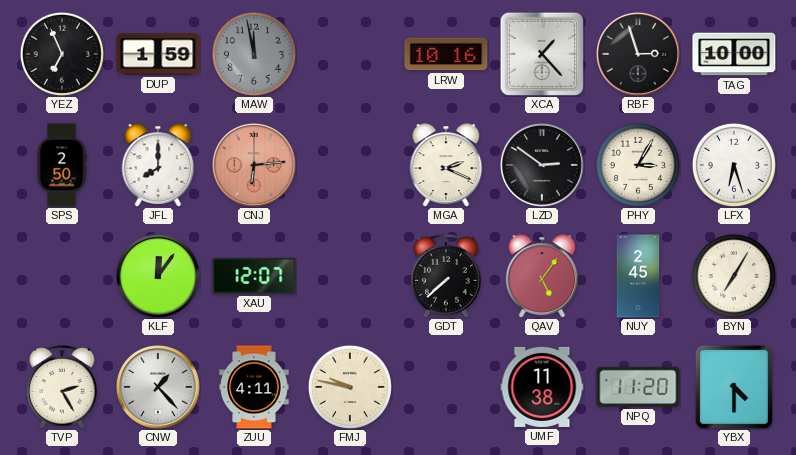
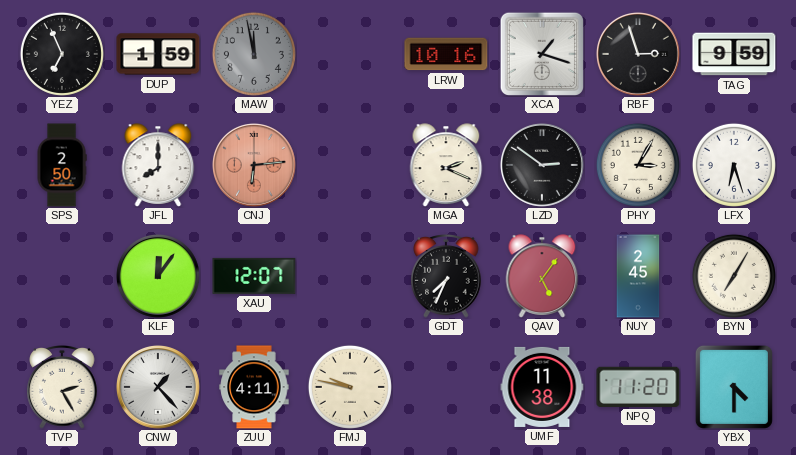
XCA: 1:23 -> 1:18
TAG: 10:00 -> 9:59
GDT: 7:38 -> 7:34
